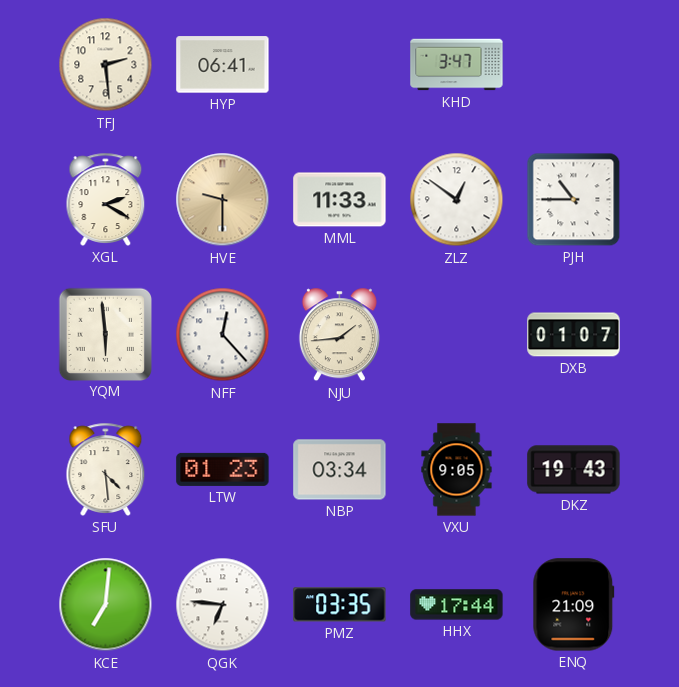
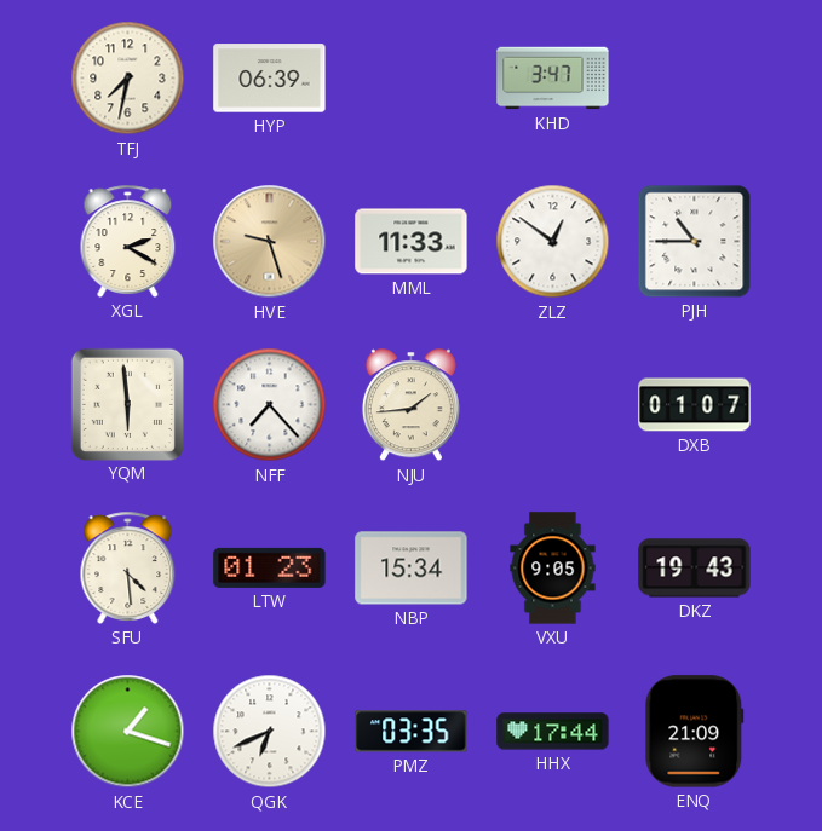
TFJ: 2:29 -> 7:32
HYP: 06:41 -> 06:39
HVE: 9:30 -> 9:27
NFF: 12:23 -> 7:23
NBP: 03:34 -> 15:34
KCE: 7:01 -> 1:18
QGK: 6:46 -> 6:41
